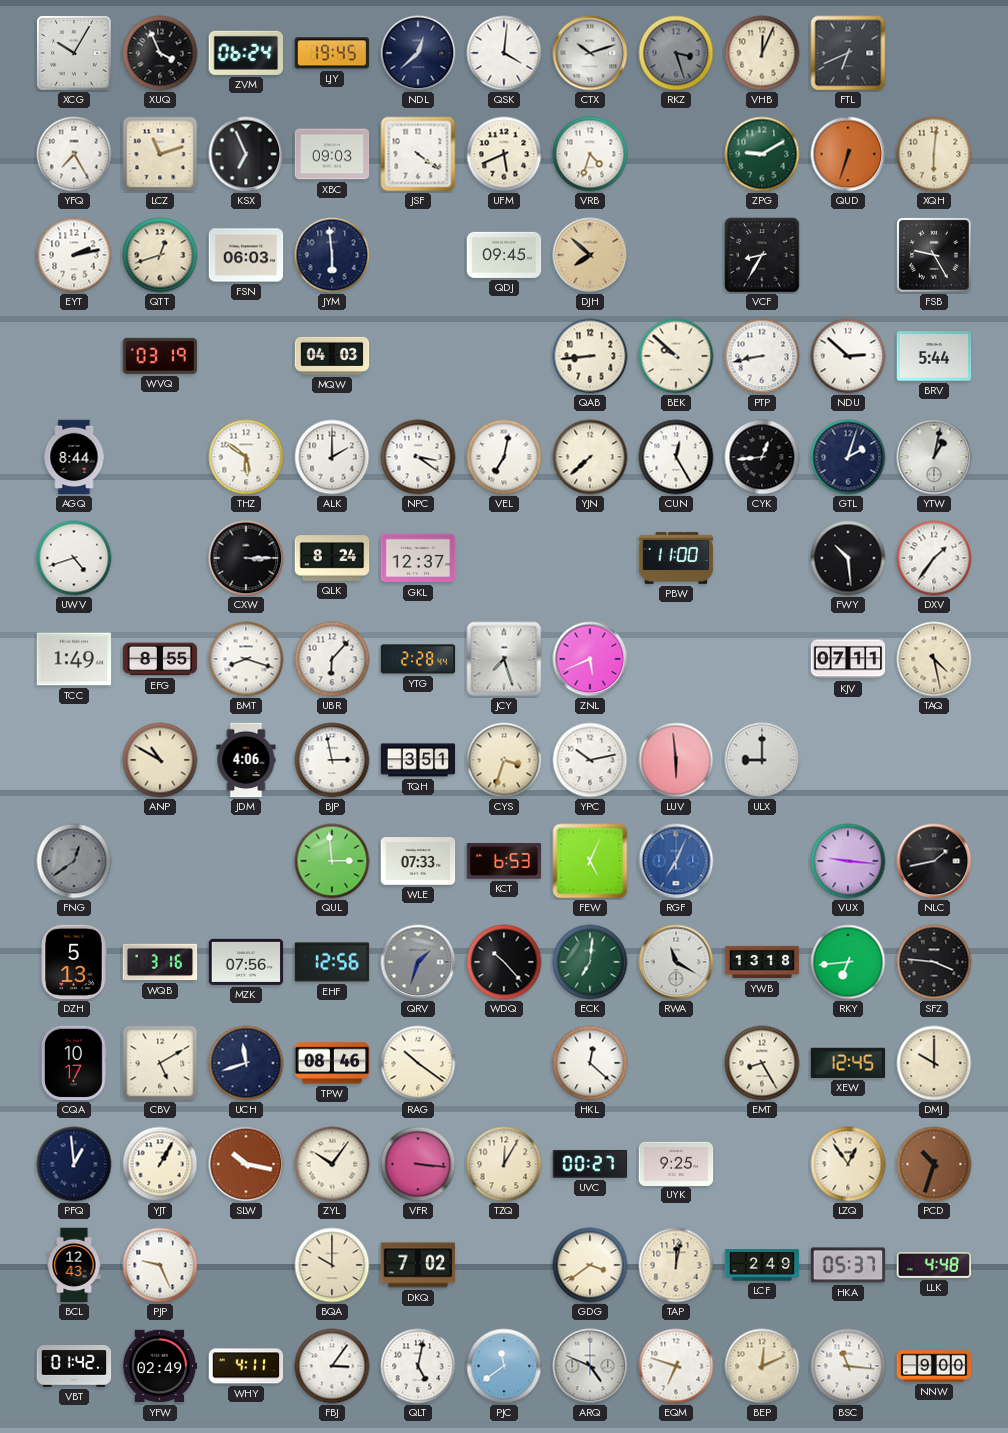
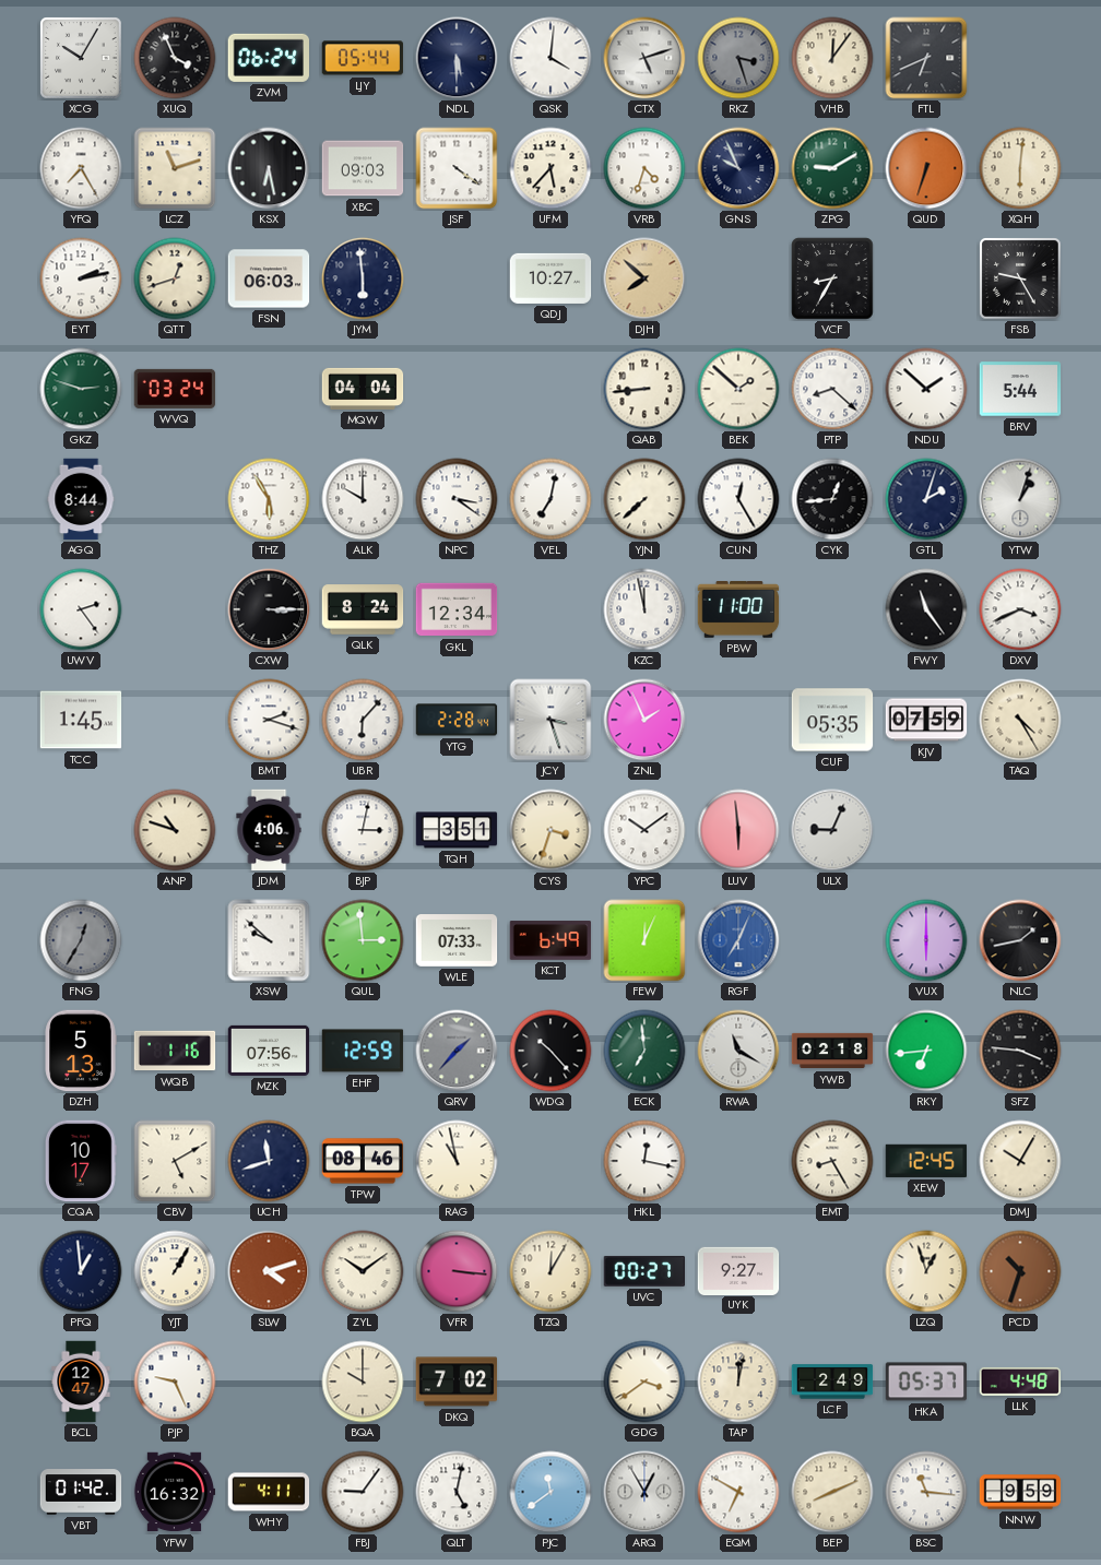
LJY: 19:45 -> 05:44
NDL: 12:38 -> 5:30
CTX: 10:12 -> 5:12
VHB: 12:04 -> 12:06
KSX: 6:56 -> 6:28
UFM: 5:41 -> 5:37
GNS: none -> 9:56
QDJ: 09:45 -> 10:27
GKZ: none -> 2:48
WVQ: 03:19 -> 03:24
MQW: 04:03 -> 04:04
BEK: 9:52 -> 1:52
PTP: 8:43 -> 8:22
NDU: 2:52 -> 1:52
THZ: 5:51 -> 5:55
ALK: 2:00 -> 10:00
YTW: 1:02 -> 1:03
UWV: 4:42 -> 2:24
GKL: 12:37 -> 12:34
KZC: none -> 11:58
FWY: 10:29 -> 11:24
DXV: 1:36 -> 3:41
TCC: 1:49 -> 1:45
EFG: 8:55 -> none
BMT: 8:18 -> 2:18
JCY: 7:27 -> 3:27
ZNL: 5:41 -> 1:56
CUF: none -> 05:35
KJV: 07:11 -> 07:59
TAQ: 4:28 -> 4:25
ANP: 10:50 -> 10:48
BJP: 2:58 -> 3:02
YPC: 10:13 -> 10:09
ULX: 9:00 -> 9:04
FNG: 12:39 -> 12:35
XSW: none -> 9:52
KCT: 6:53 -> 6:49
FEW: 5:04 -> 12:04
VUX: 9:16 -> 6:00
WQB: 3:16 -> 1:16
EHF: 12:56 -> 12:59
QRV: 1:33 -> 1:37
ECK: 7:01 -> 6:59
YWB: 13:18 -> 02:18
RAG: 10:21 -> 10:58
HKL: 12:22 -> 12:17
DMJ: 10:00 -> 10:05
SLW: 10:17 -> 4:12
ZYL: 10:06 -> 10:09
UYK: 9:25 -> 9:27
LZQ: 12:54 -> 12:57
BCL: 12:43 -> 12:47
YFW: 02:49 -> 16:32
FBJ: 3:06 -> 9:06
ARQ: 4:49 -> 12:55
EQM: 6:48 -> 6:50
BEP: 12:11 -> 8:11
NNW: 9:00 -> 9:59
